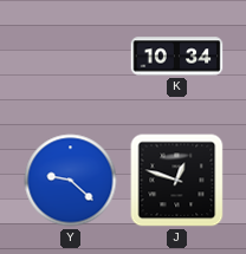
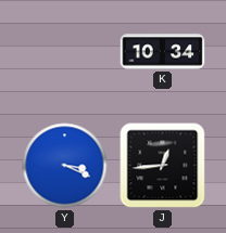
Y: 9:22 -> 3:19
J: 12:48 -> 12:44
